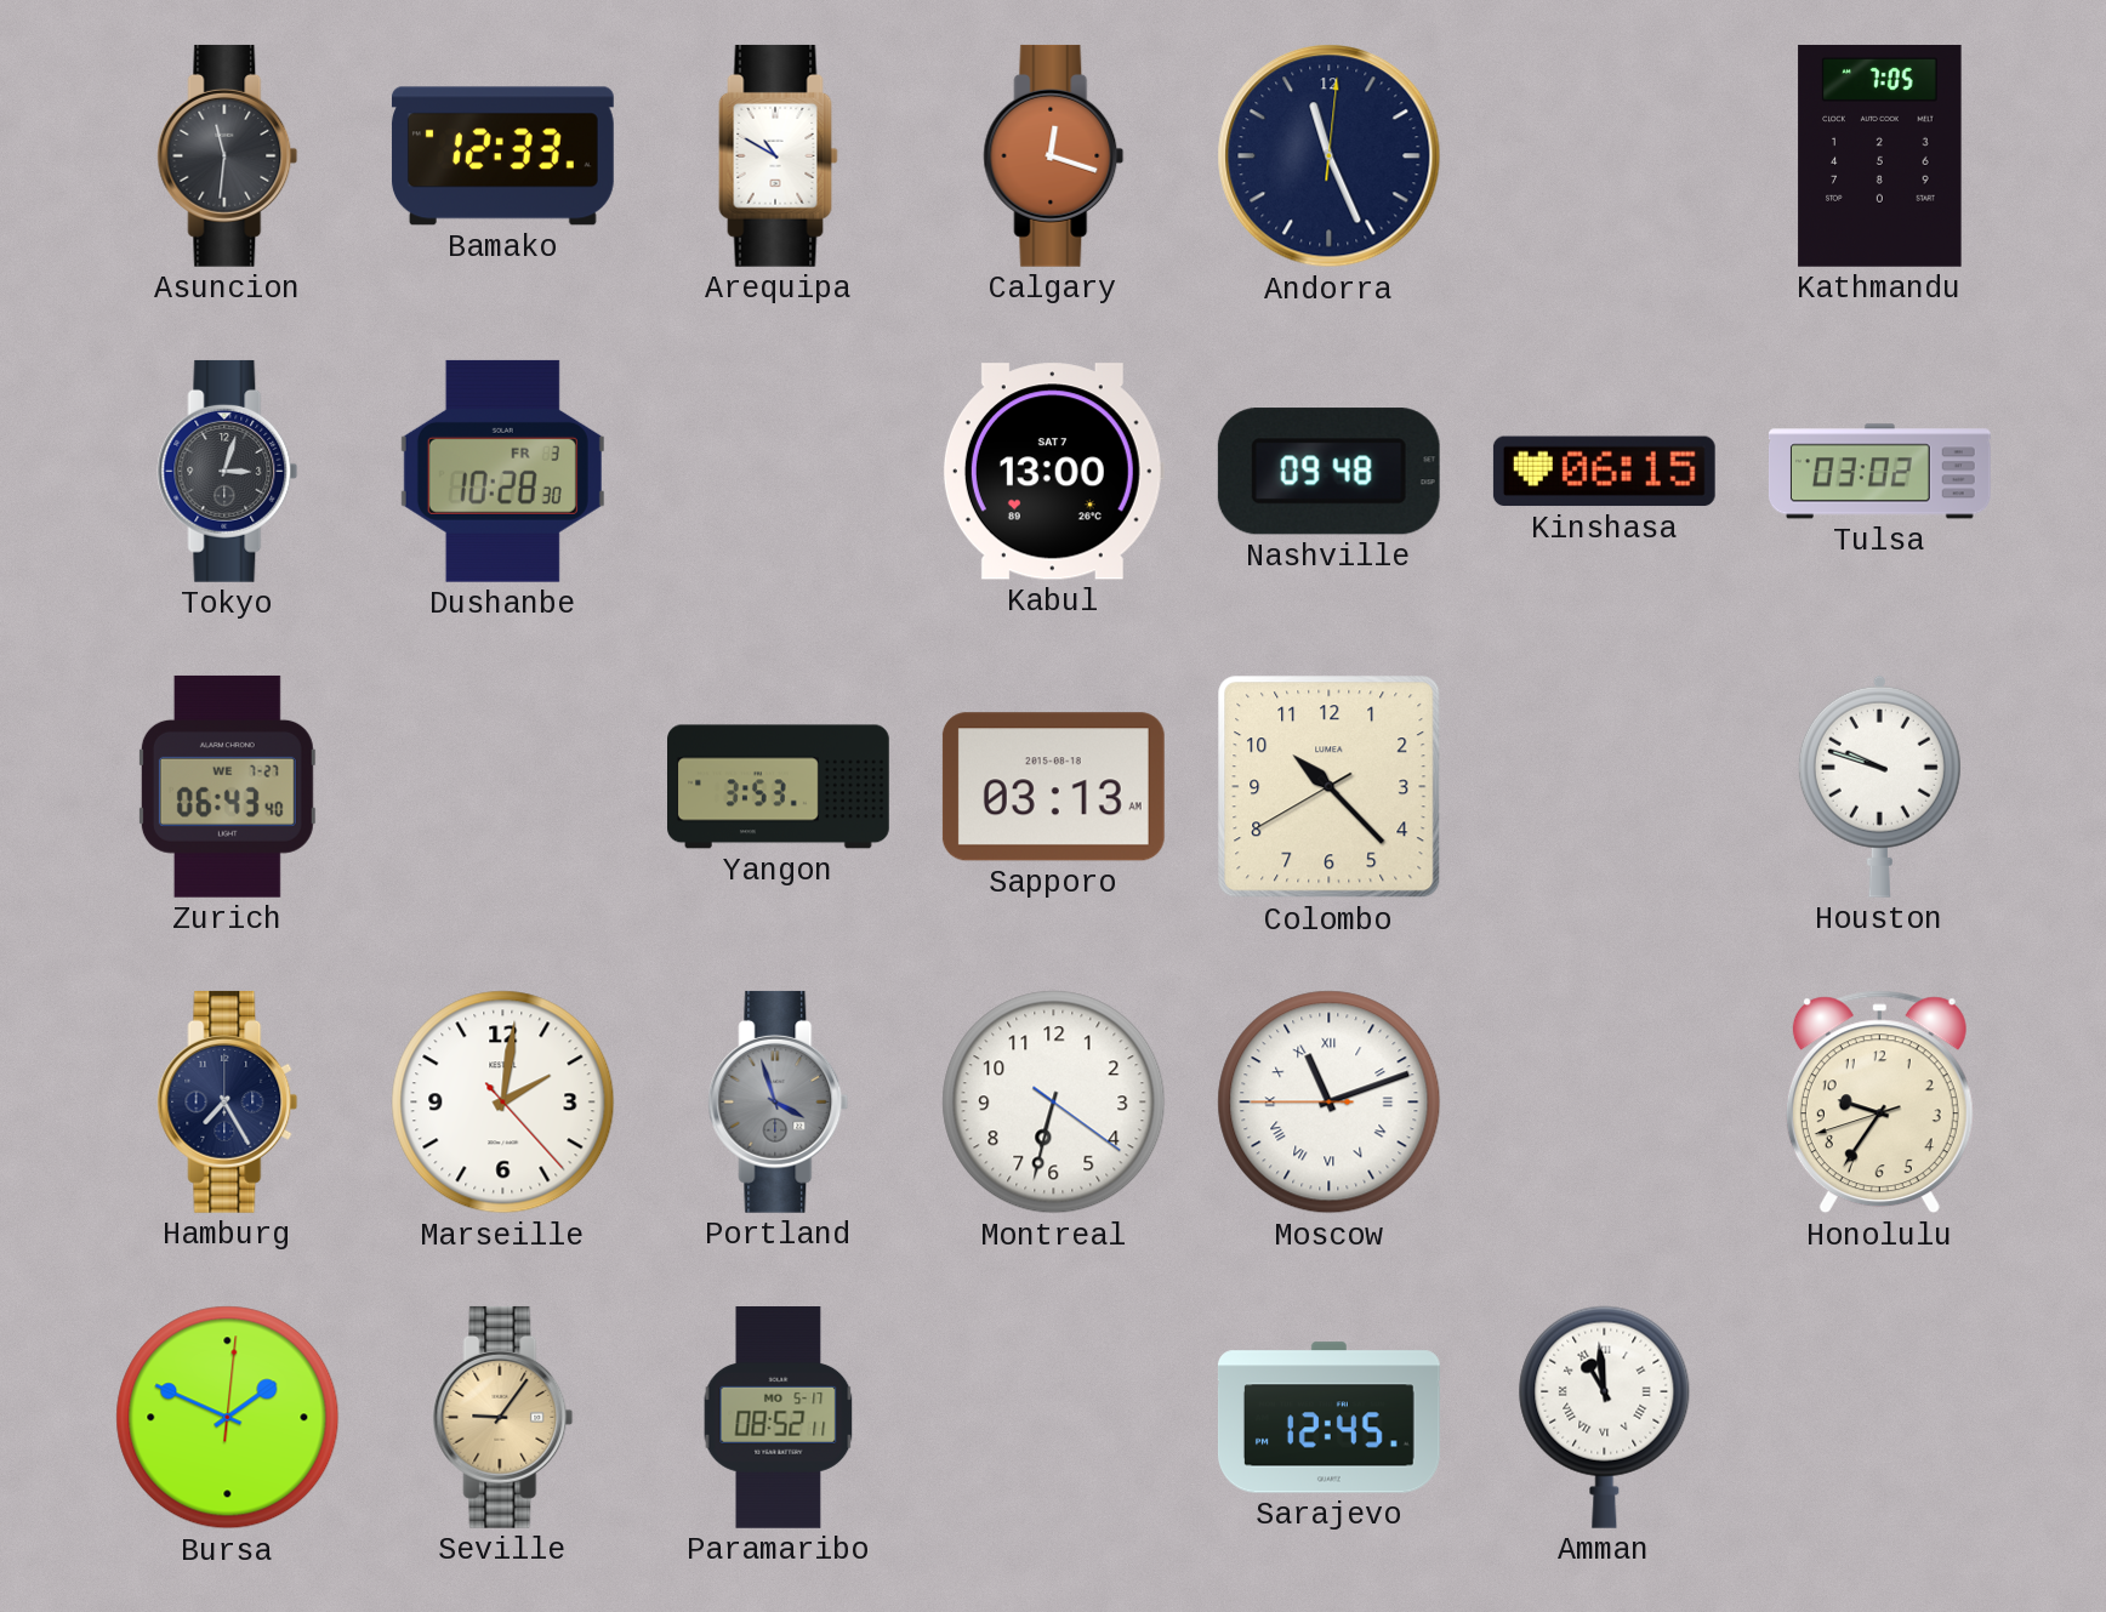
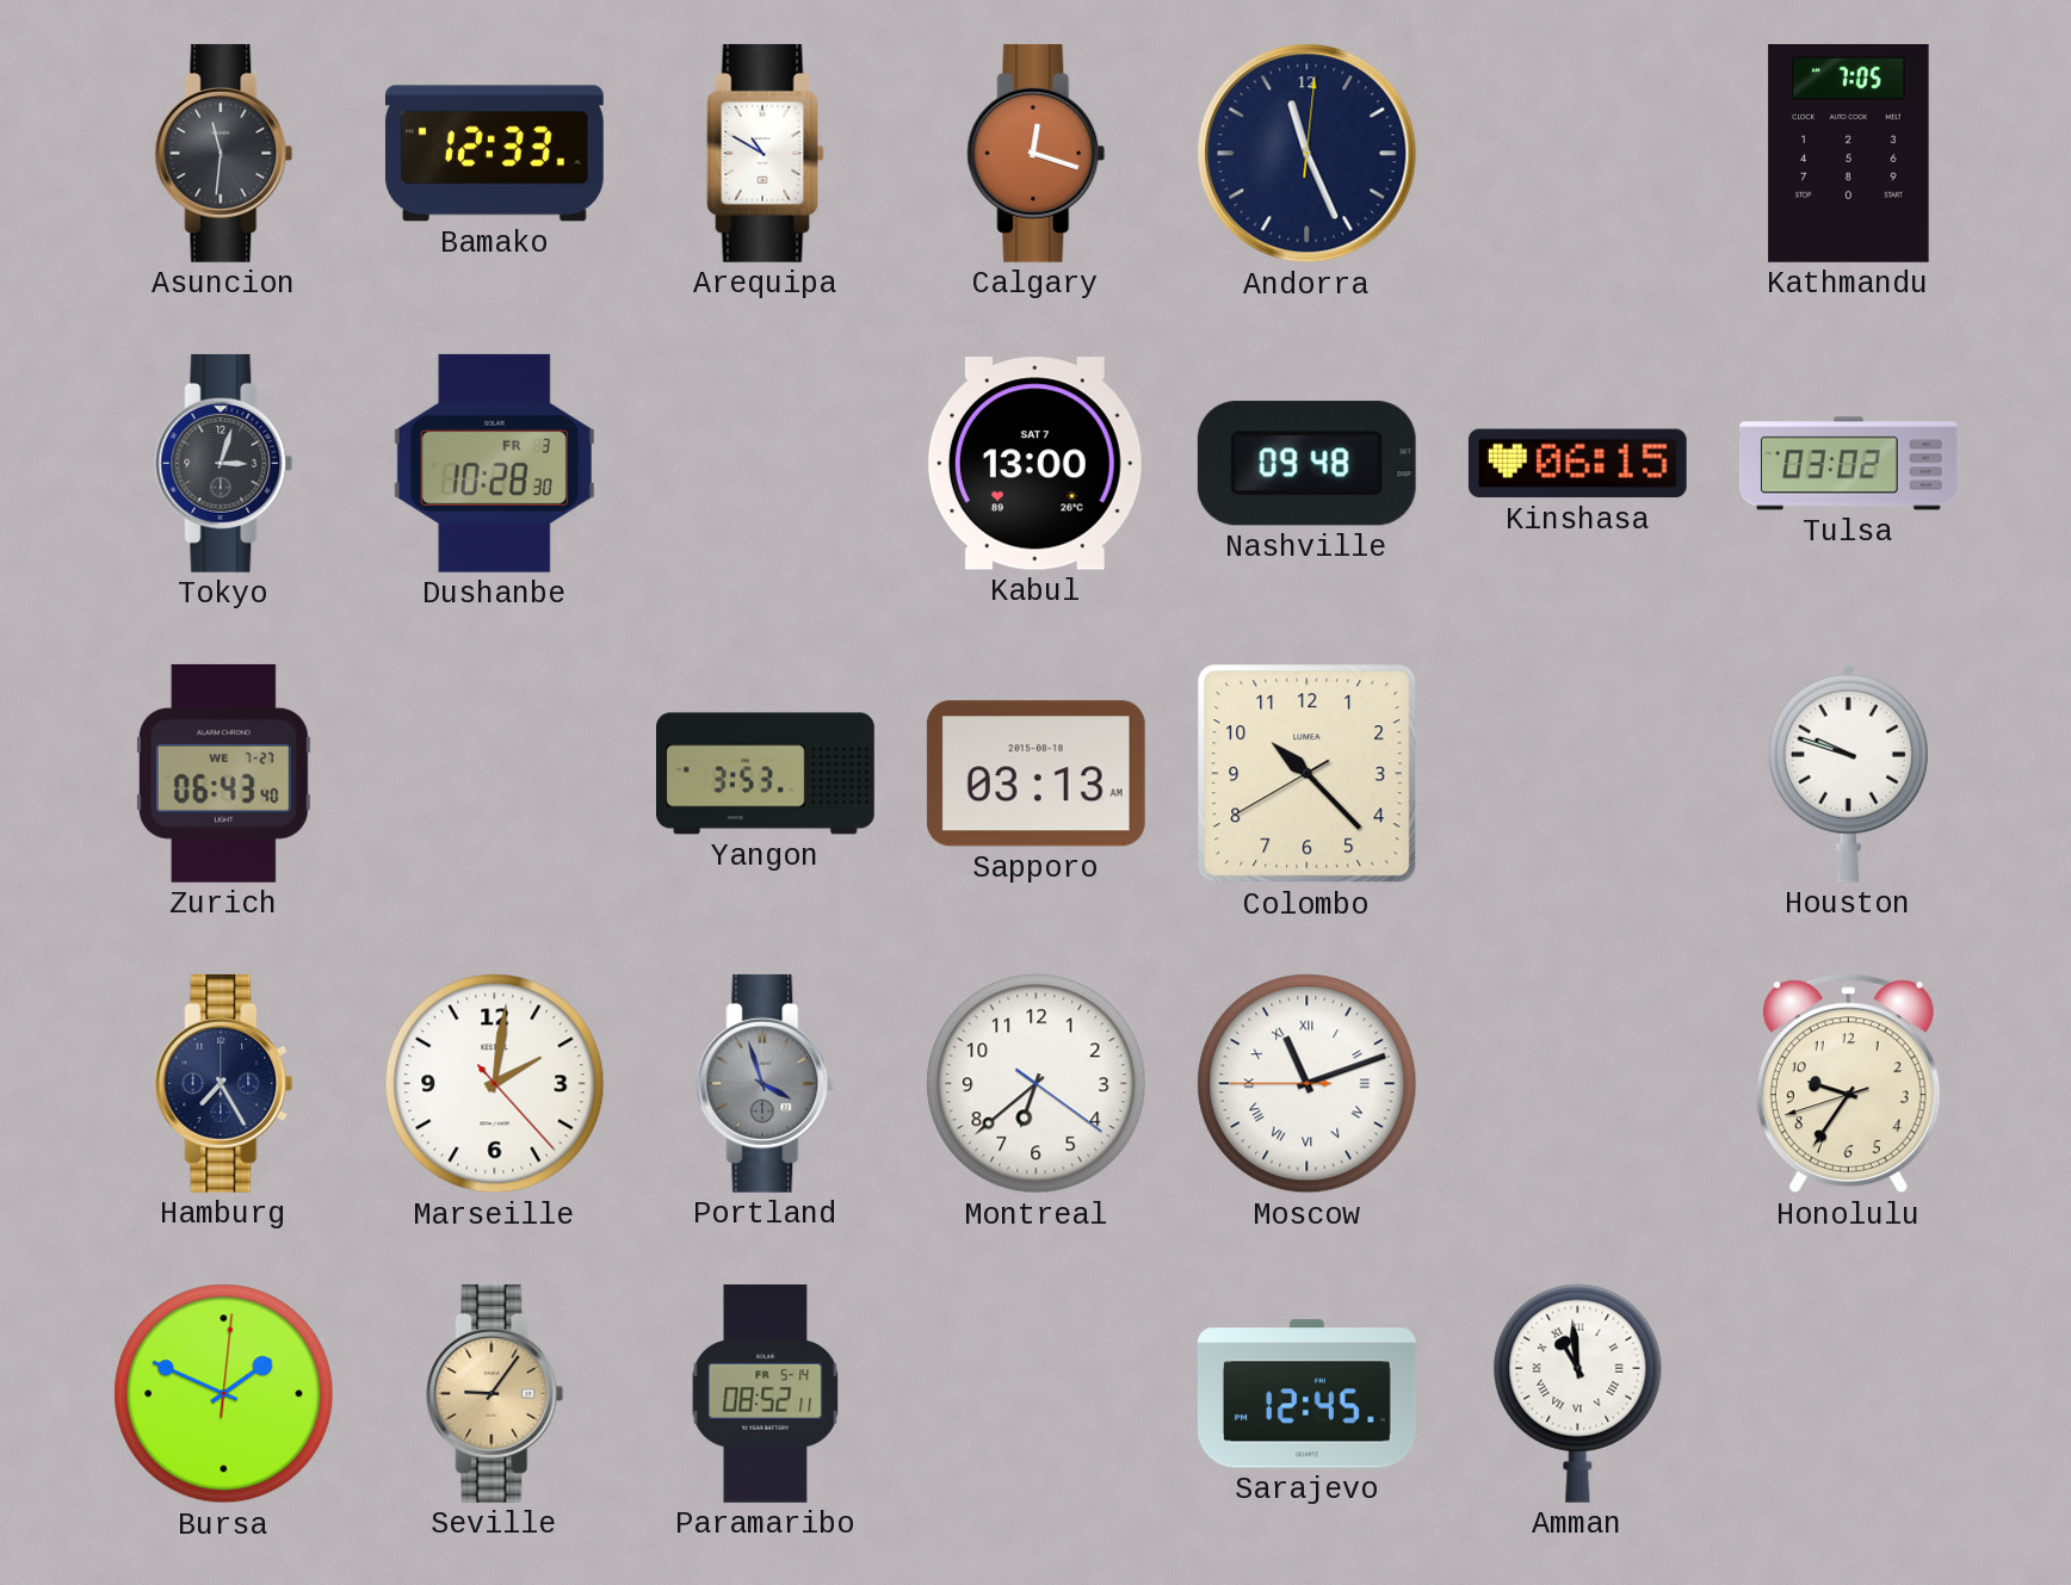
Montreal: 6:32 -> 6:38
Paramaribo date: MO 5-17 -> FR 5-14
